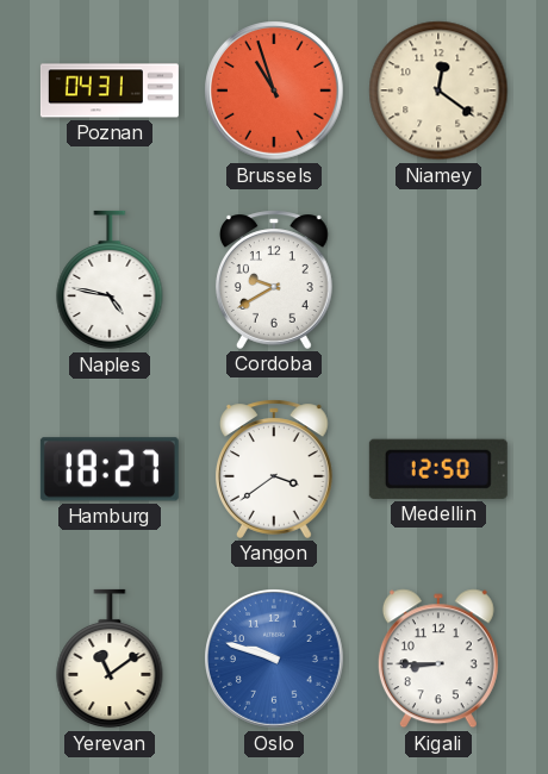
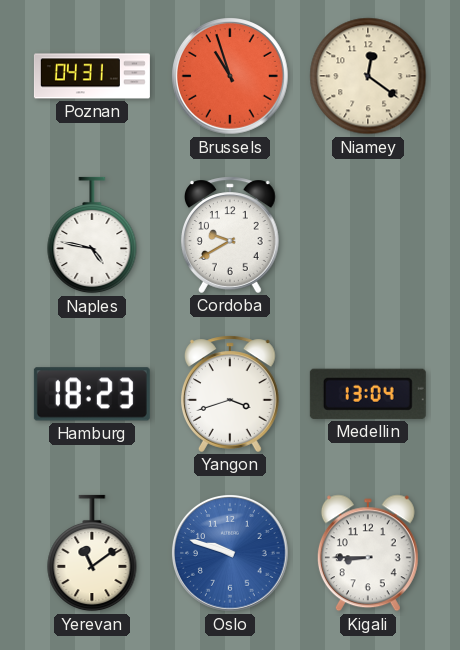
Hamburg: 18:27 -> 18:23
Yangon: 3:39 -> 3:42
Medellin: 12:50 -> 13:04
